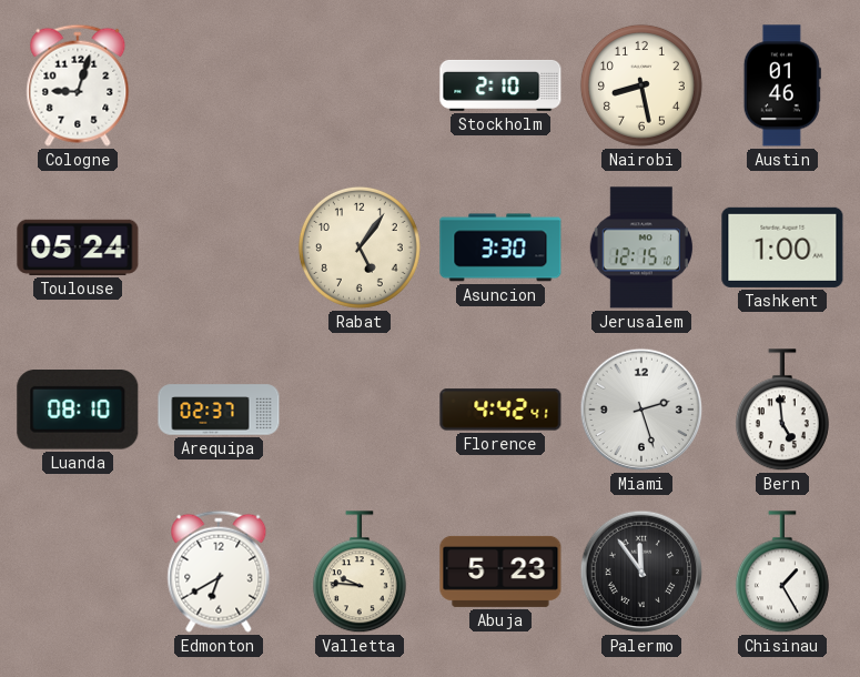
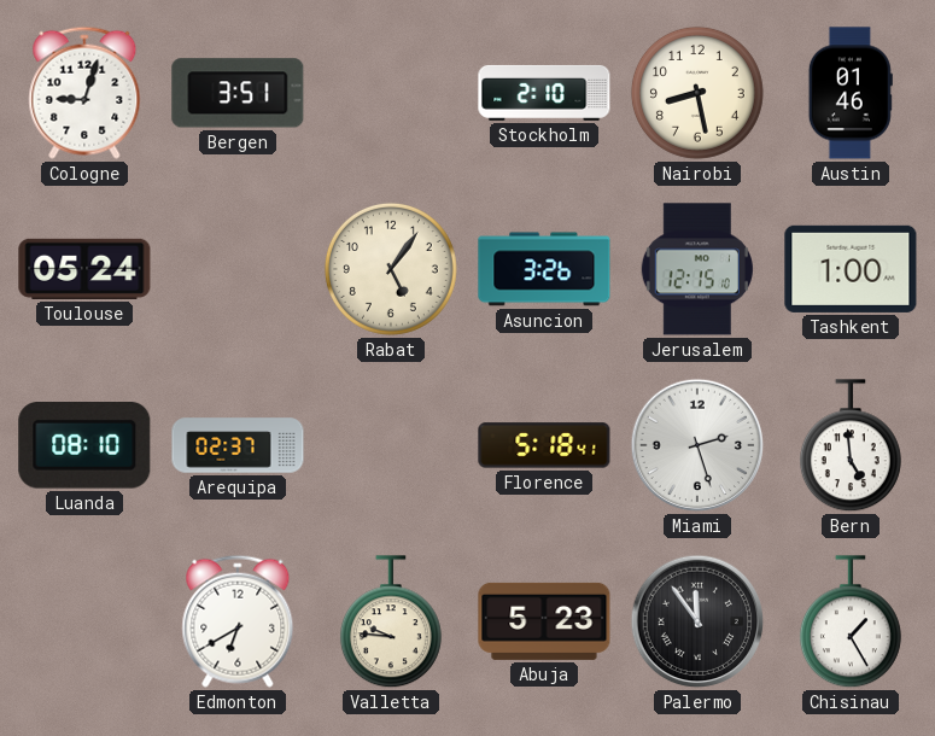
Bergen: none -> 3:51
Asuncion: 3:30 -> 3:26
Florence: 4:42 -> 5:18
